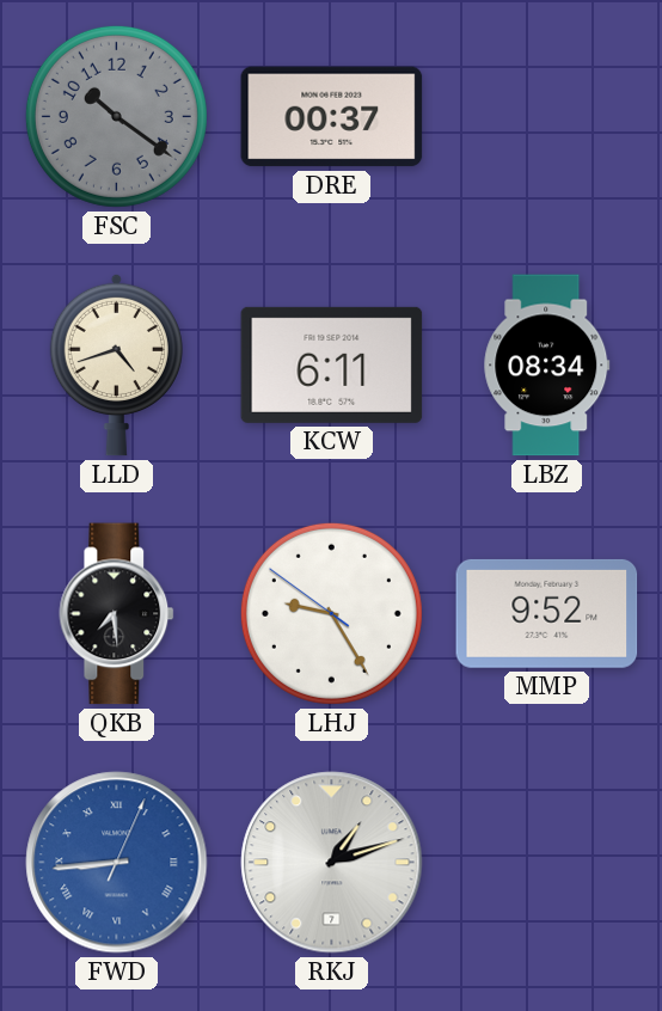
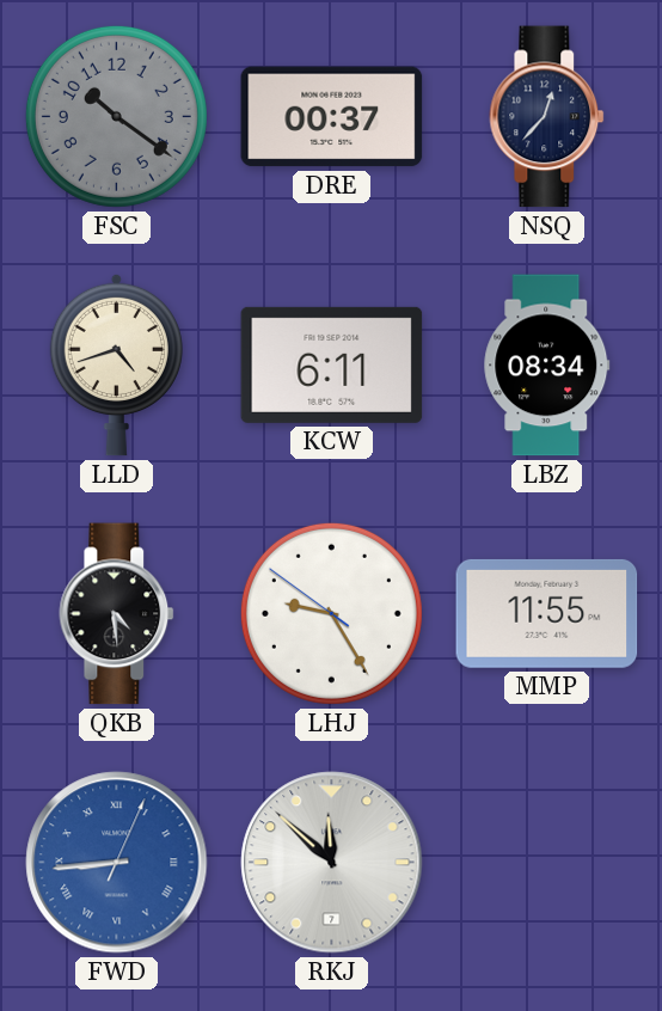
NSQ: none -> 12:37
QKB: 7:29 -> 4:29
MMP: 9:52 -> 11:55
RKJ: 1:12 -> 11:52
